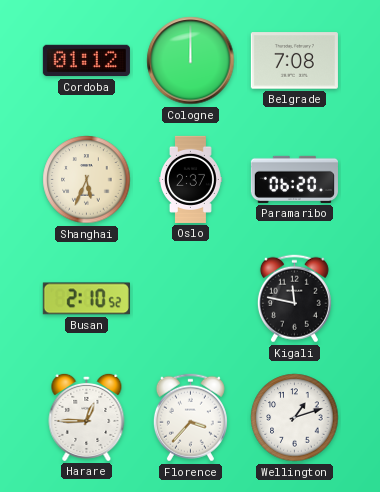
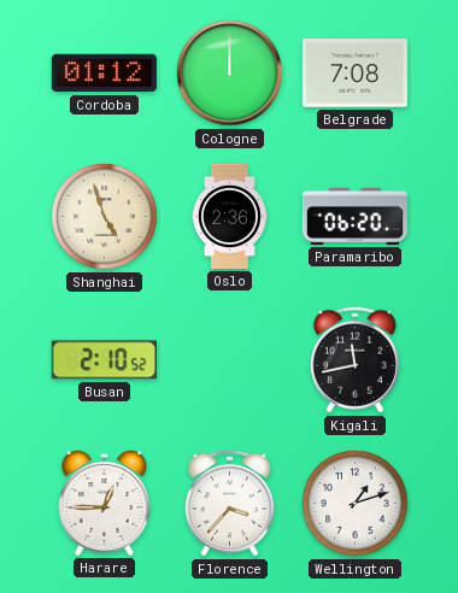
Shanghai: 5:34 -> 4:57
Oslo: 2:37 -> 2:36
Kigali: 11:47 -> 11:43
